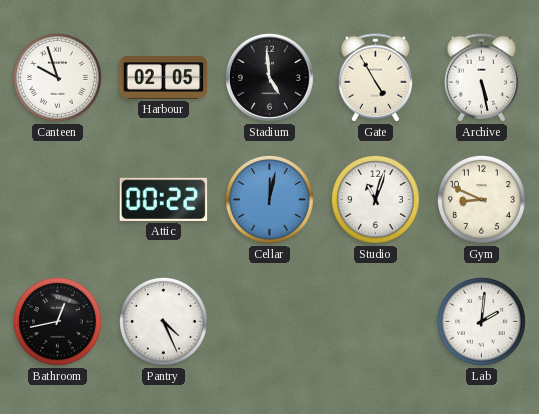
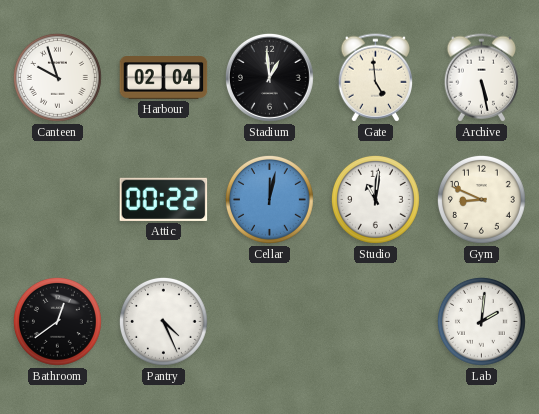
Harbour: 02:05 -> 02:04
Stadium: 4:59 -> 12:59
Gate: 4:55 -> 4:59
Studio: 11:03 -> 11:01
Bathroom: 12:43 -> 12:39
